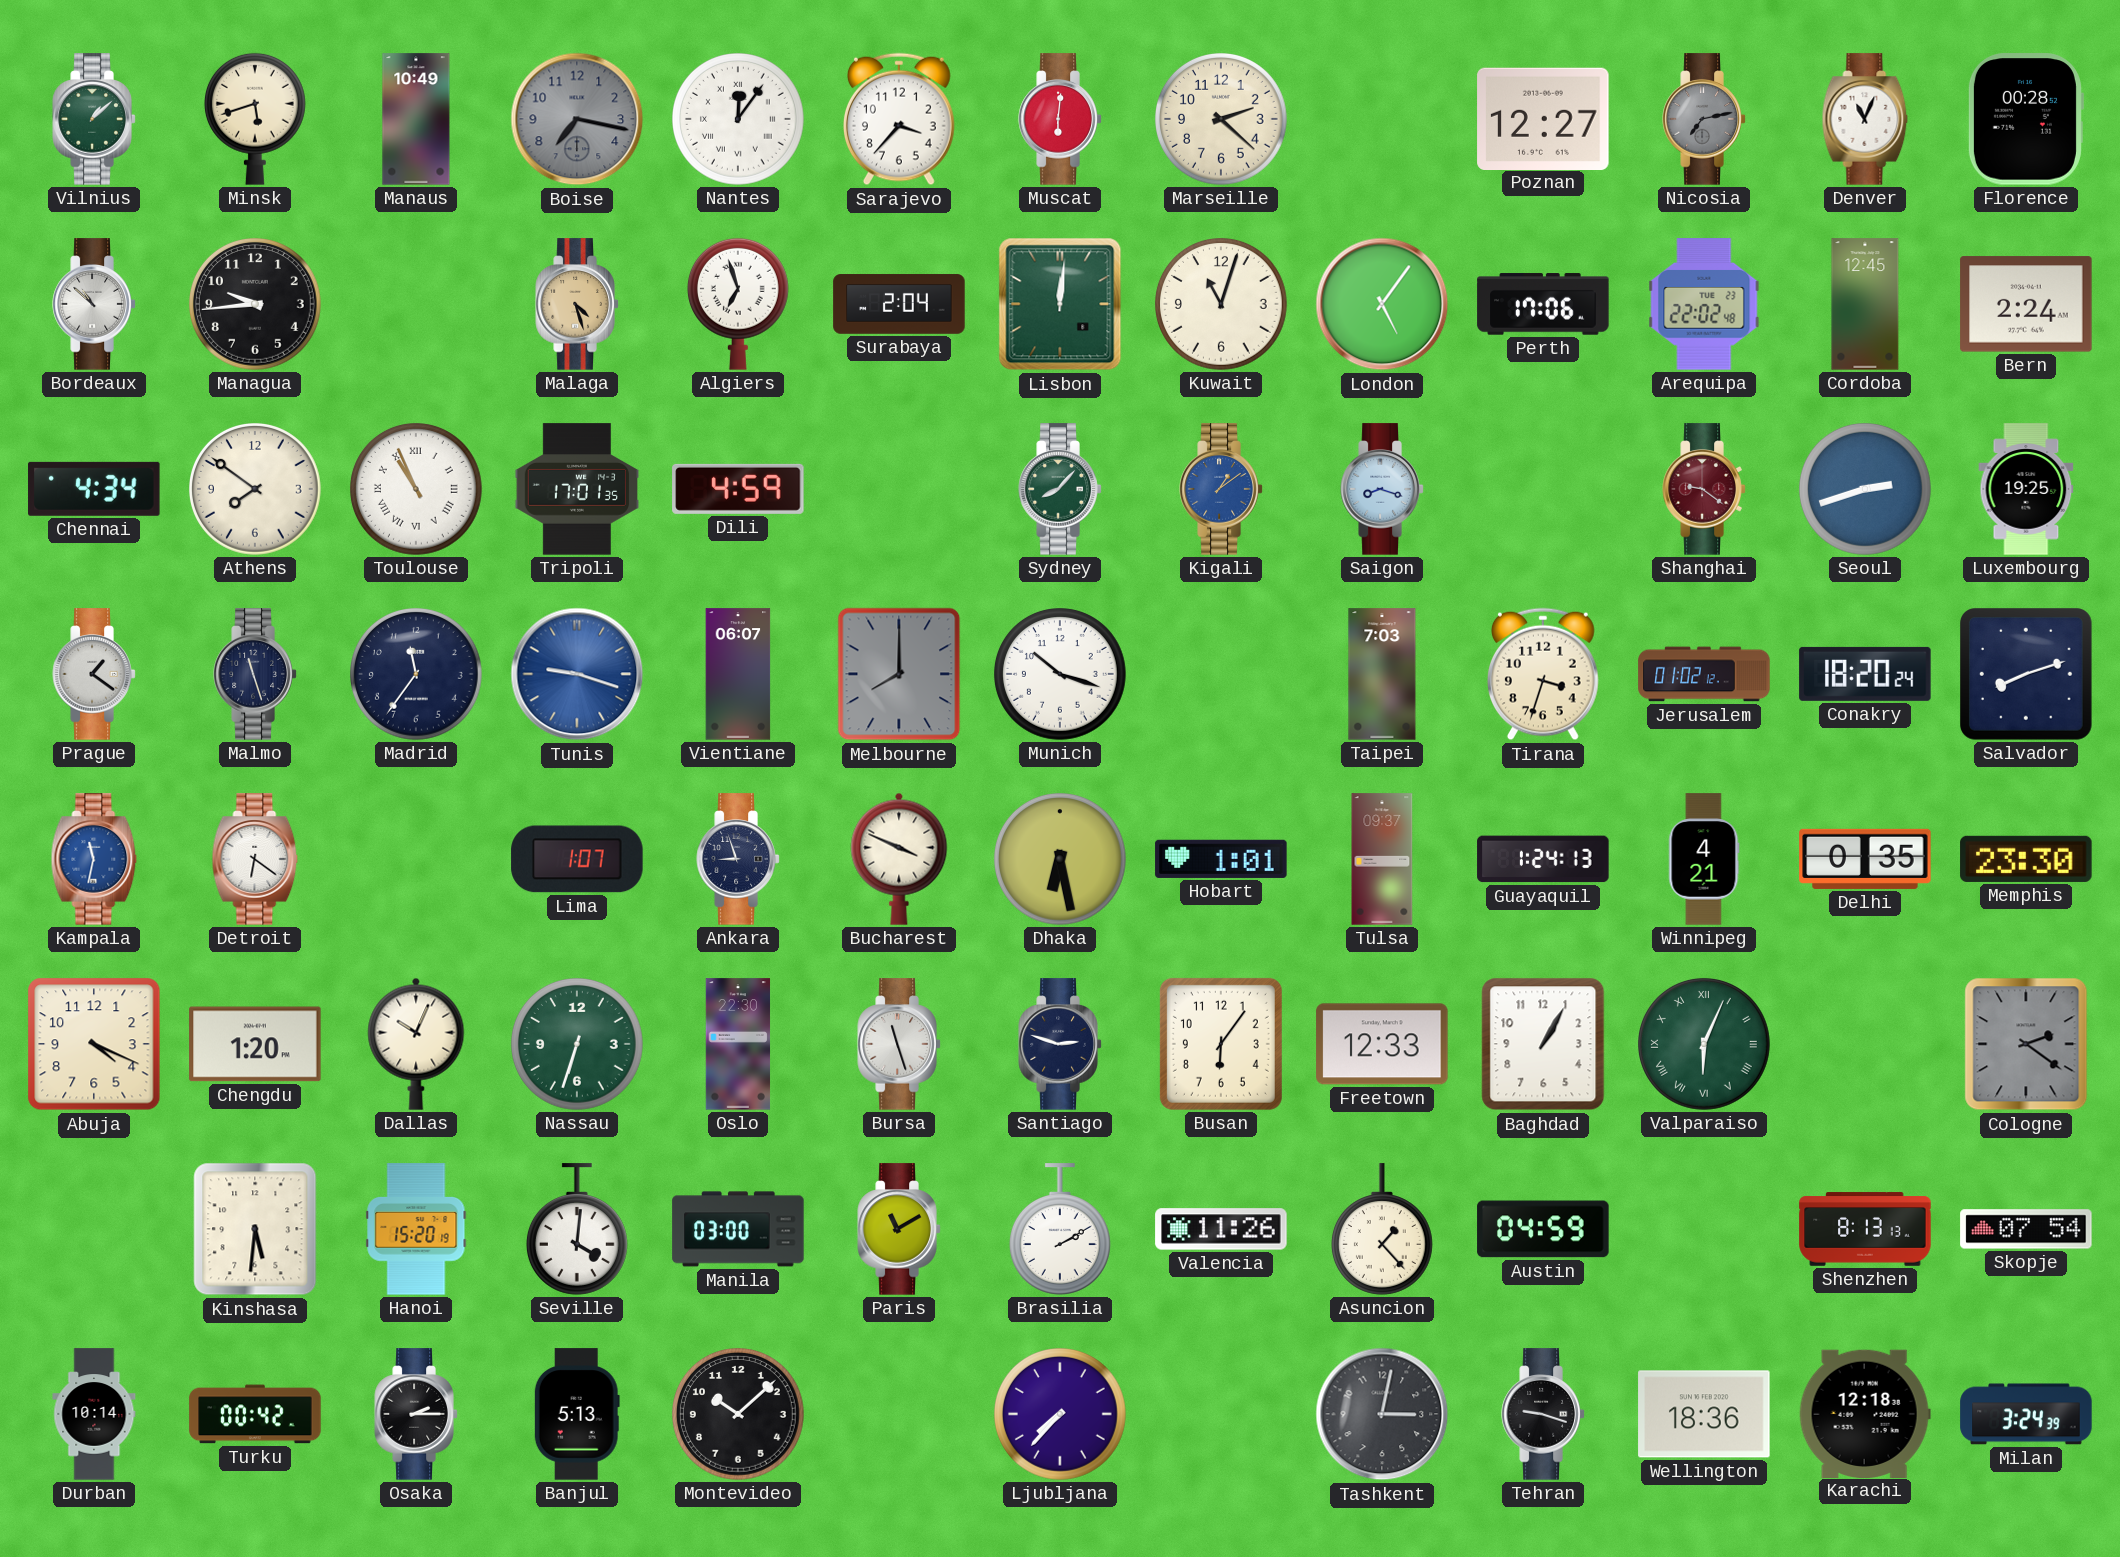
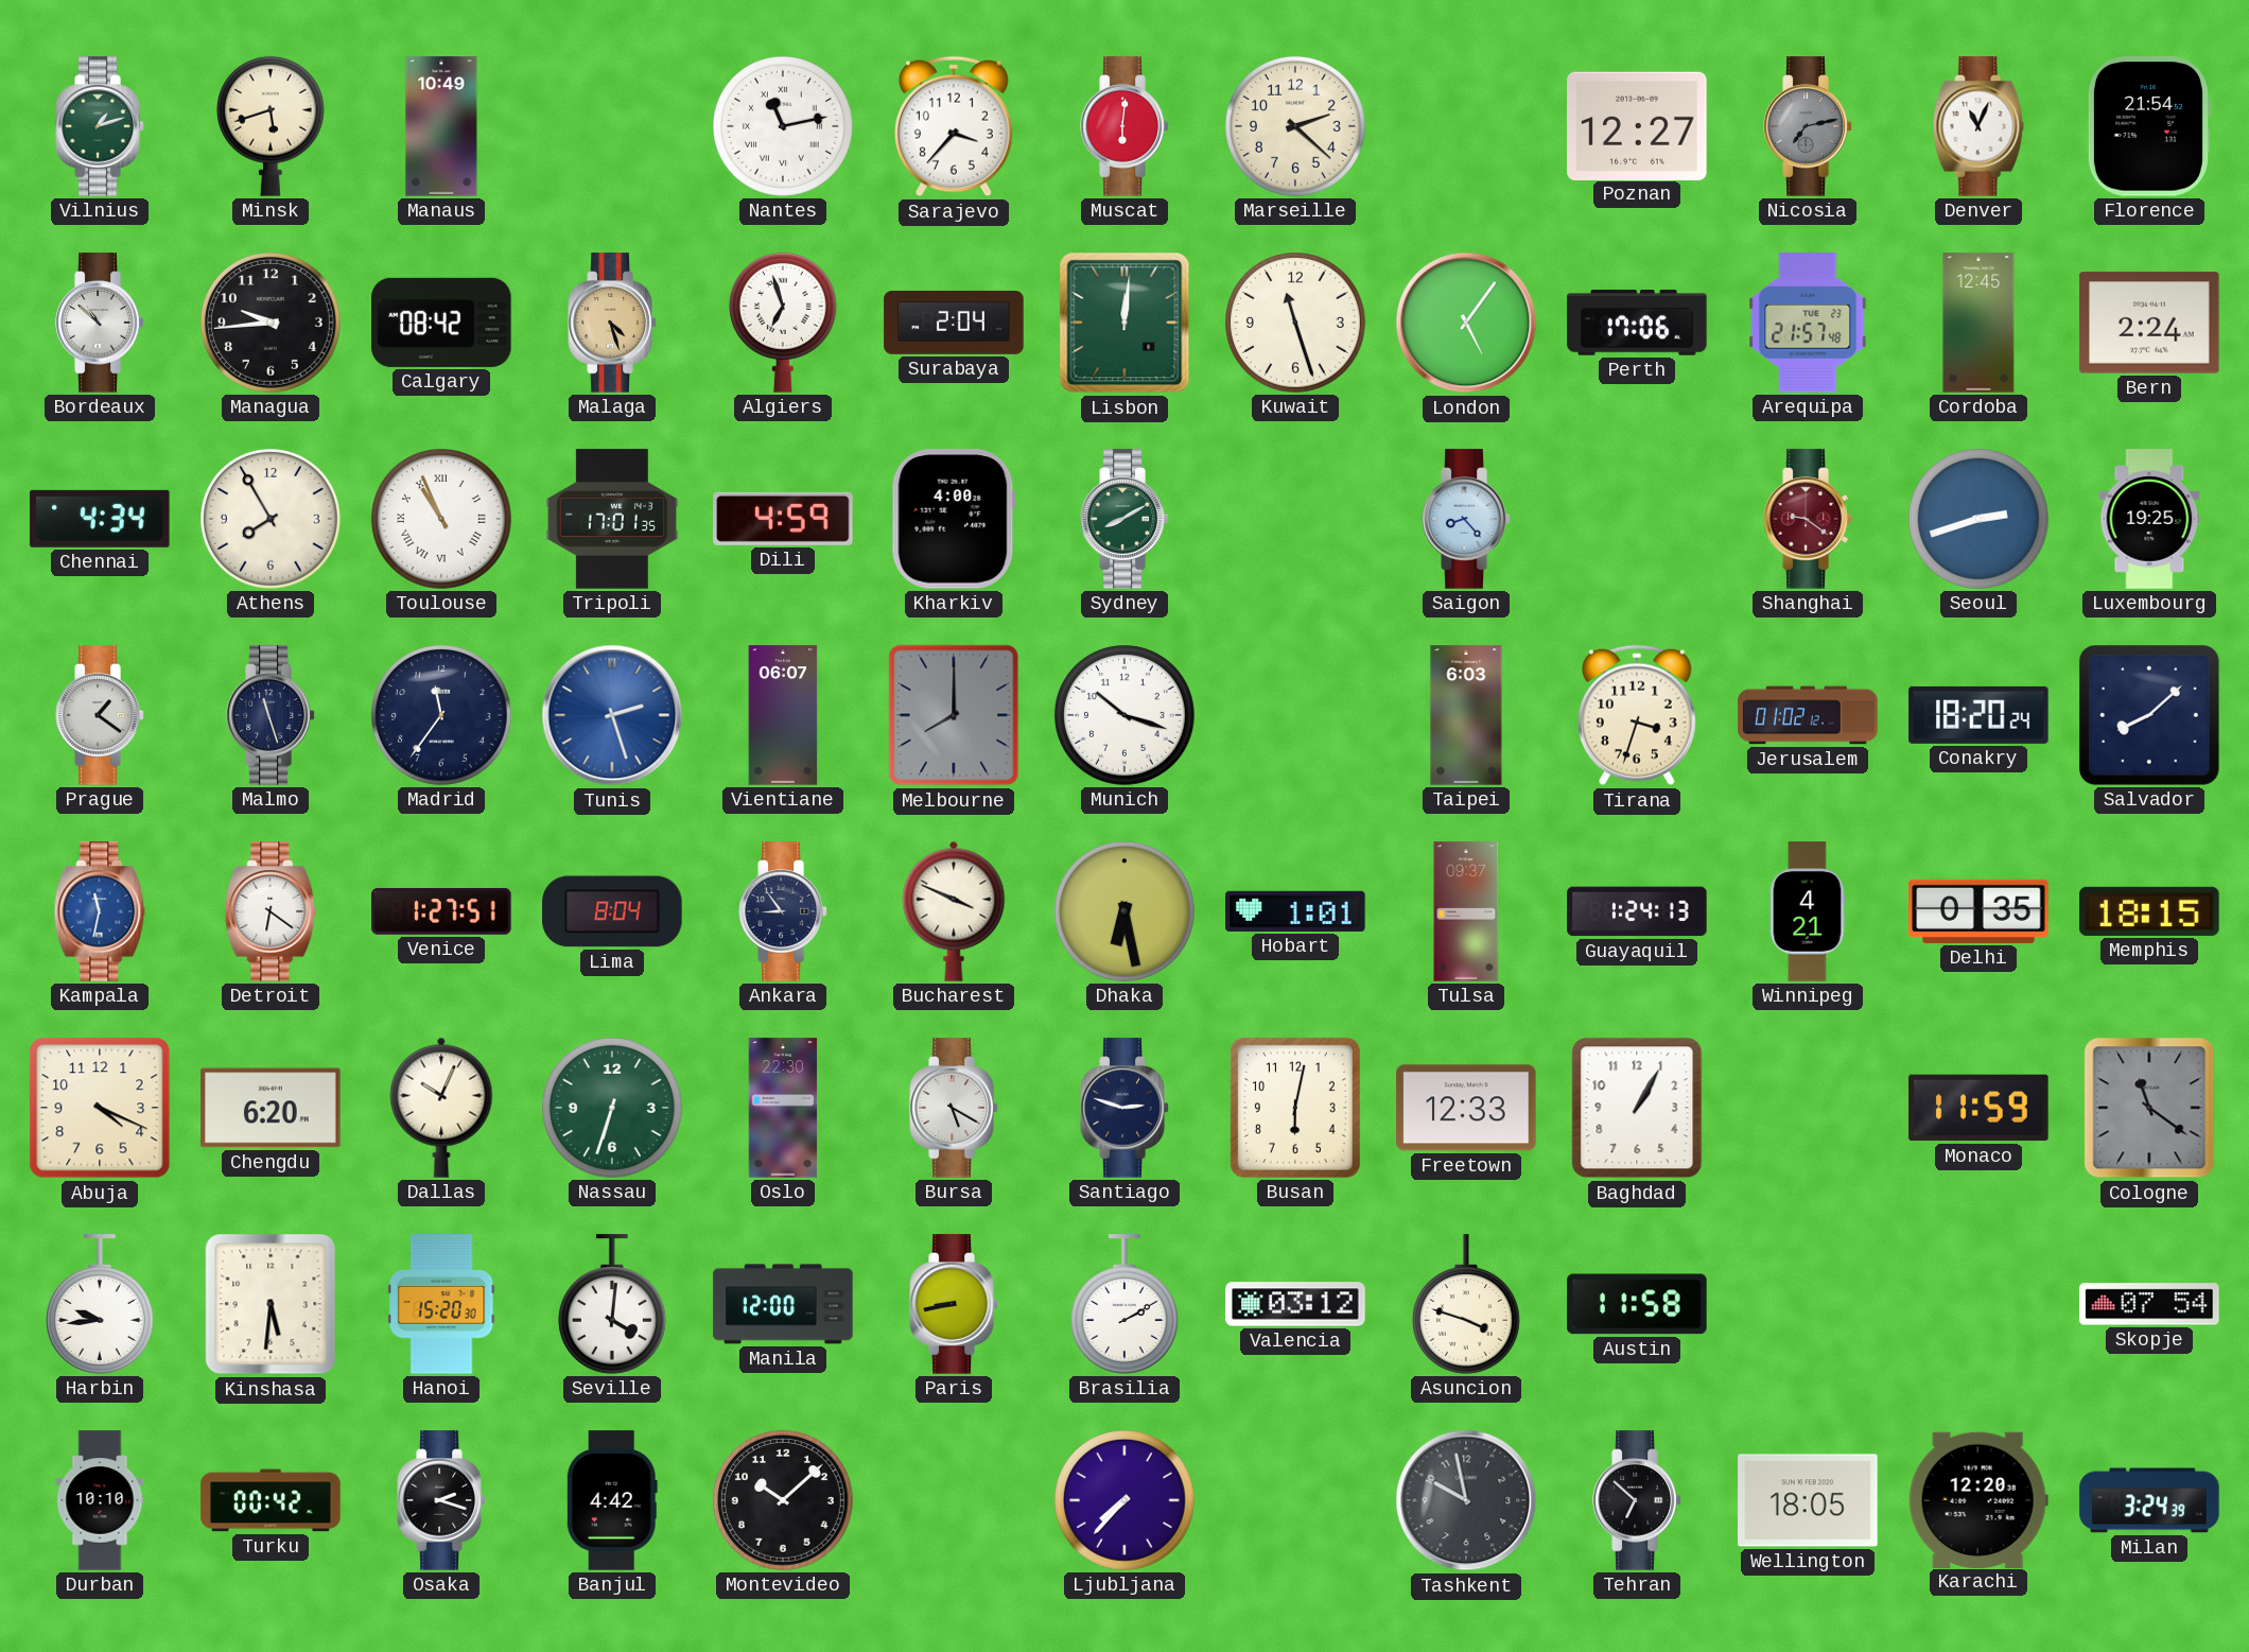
Vilnius: 1:08 -> 1:12
Boise: 7:17 -> none
Nantes: 12:06 -> 11:13
Florence: 00:28 -> 21:54
Calgary: none -> 08:42
Kuwait: 11:03 -> 11:27
Arequipa: 22:02 -> 21:57
Athens: 7:51 -> 7:55
Kharkiv: none -> 4:00
Sydney: 8:07 -> 8:10
Kigali: 1:09 -> none
Saigon: 8:18 -> 8:23
Tunis: 9:18 -> 2:27
Taipei: 7:03 -> 6:03
Salvador: 8:12 -> 8:08
Venice: none -> 1:27
Lima: 1:07 -> 8:04
Ankara: 8:57 -> 8:54
Memphis: 23:30 -> 18:15
Chengdu: 1:20 -> 6:20
Bursa: 11:27 -> 5:20
Busan: 6:06 -> 6:02
Valparaiso: 6:04 -> none
Monaco: none -> 11:59
Cologne: 2:21 -> 11:21
Harbin: none -> 9:44
Hanoi: 15:20:19 -> 15:20:30
Manila: 03:00 -> 12:00
Paris: 11:10 -> 8:43
Valencia: 11:26 -> 03:12
Asuncion: 1:23 -> 3:48
Austin: 04:59 -> 11:58
Shenzhen: 8:13 -> none
Durban: 10:14 -> 10:10
Osaka: 2:15 -> 2:18
Banjul: 5:13 -> 4:42
Tashkent: 3:02 -> 9:58
Tehran: 9:18 -> 6:52
Wellington: 18:36 -> 18:05
Karachi: 12:18 -> 12:20
